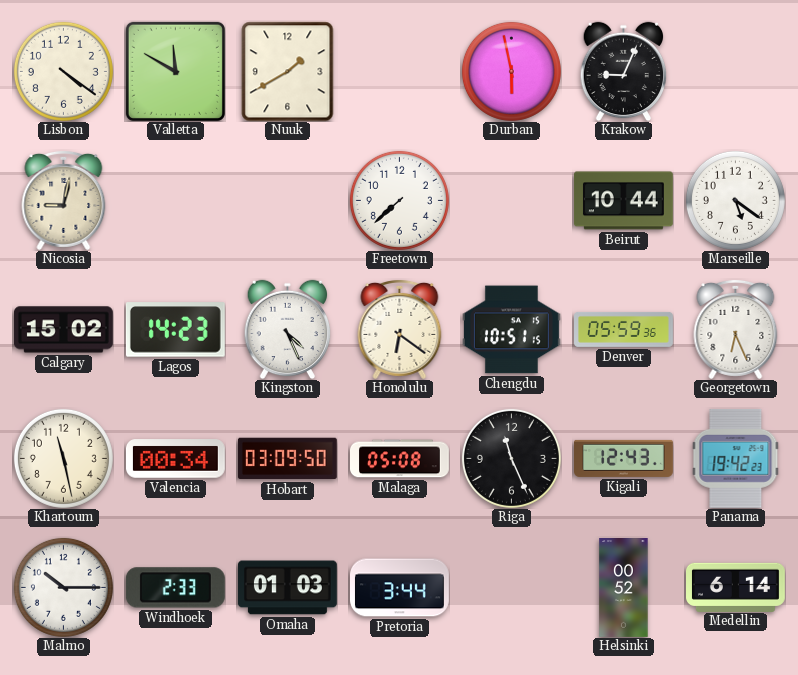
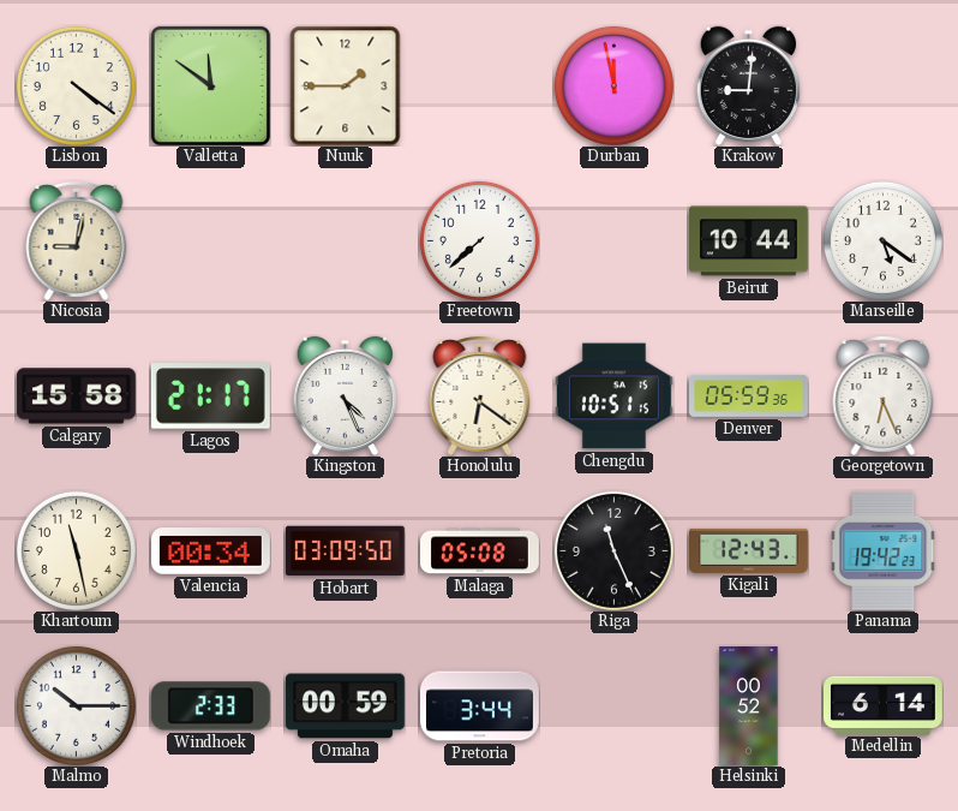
Valletta: 11:50 -> 11:51
Nuuk: 1:40 -> 1:45
Durban: 5:58 -> 11:58
Krakow: 9:04 -> 9:01
Calgary: 15:02 -> 15:58
Lagos: 14:23 -> 21:17
Omaha: 01:03 -> 00:59
